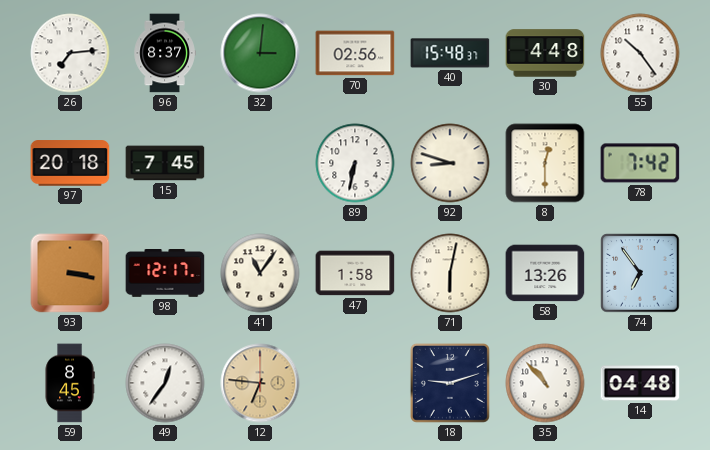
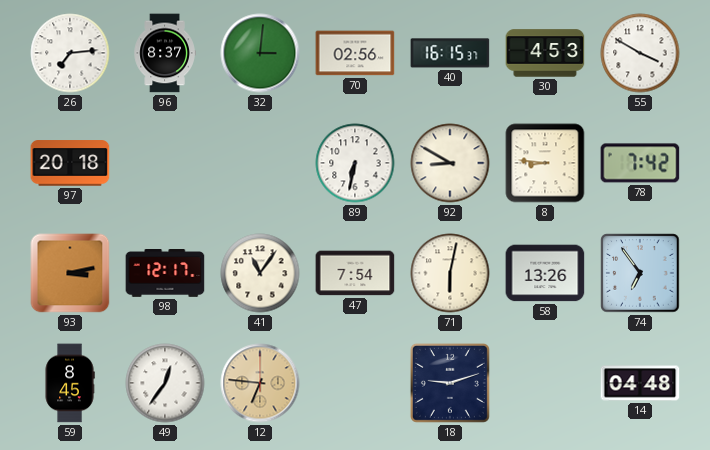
40: 15:48 -> 16:15
30: 4:48 -> 4:53
55: 10:24 -> 3:50
15: 7:45 -> none
92: 8:48 -> 8:50
8: 12:30 -> 8:46
93: 3:17 -> 3:13
47: 1:58 -> 7:54
35: 10:53 -> none
